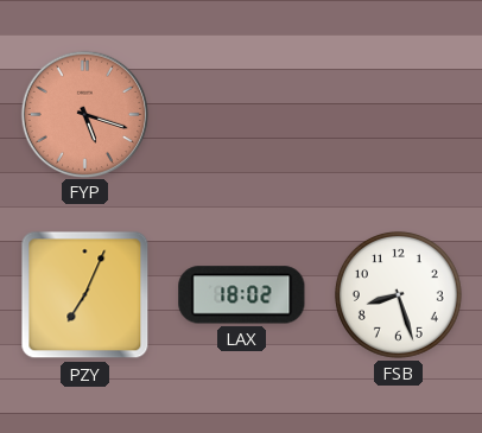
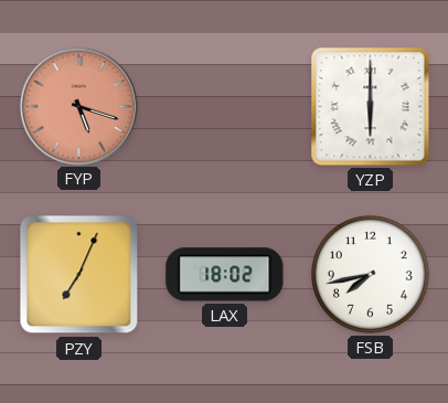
YZP: none -> 6:00
FSB: 8:27 -> 7:43
